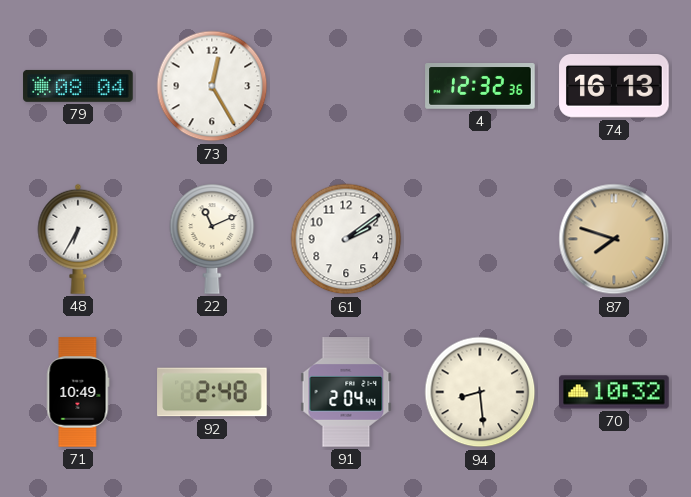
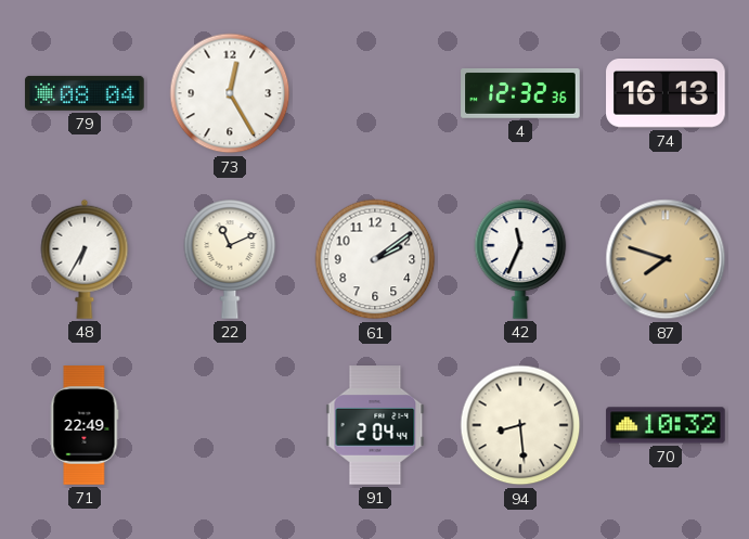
42: none -> 11:34
71: 10:49 -> 22:49
92: 2:48 -> none
